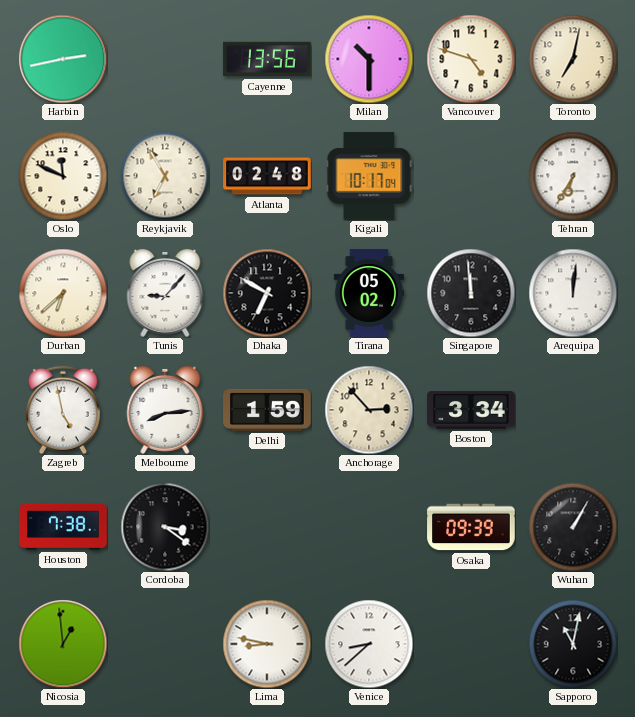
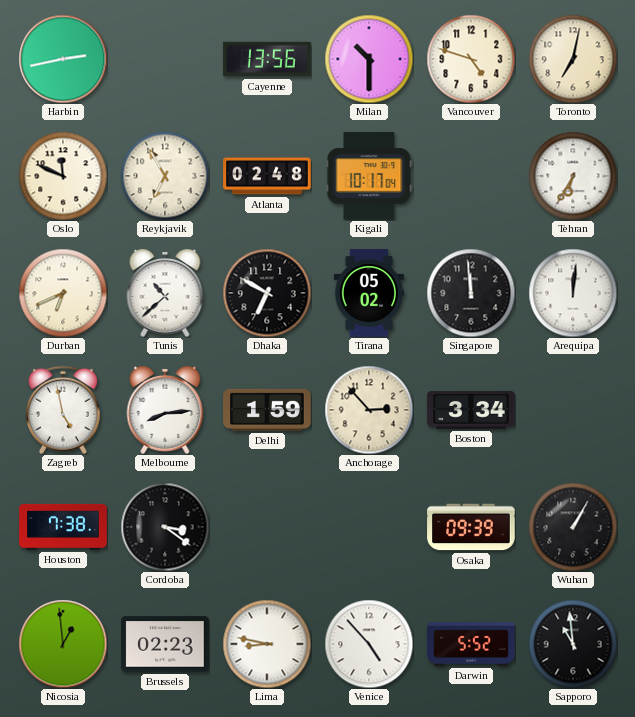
Durban: 6:38 -> 6:41
Tunis: 9:07 -> 10:38
Brussels: none -> 02:23
Venice: 8:38 -> 4:53
Darwin: none -> 5:52
Sapporo: 11:02 -> 10:59
